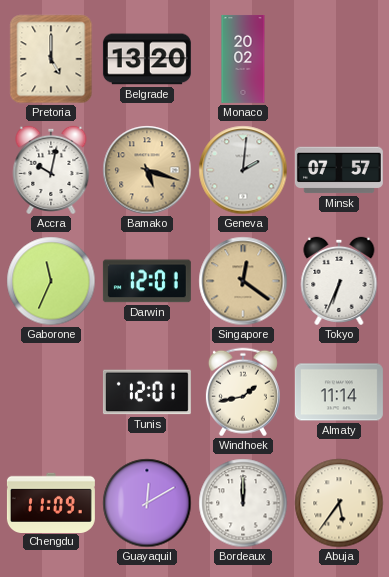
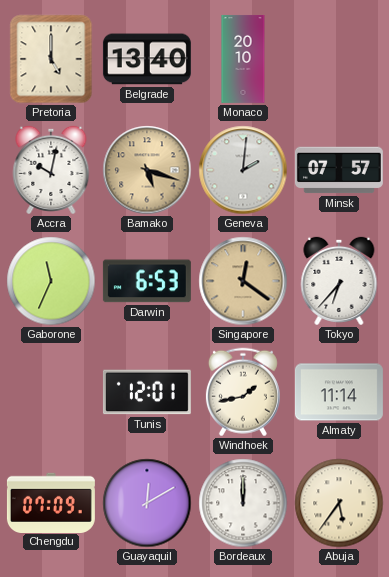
Belgrade: 13:20 -> 13:40
Monaco: 20:02 -> 20:10
Darwin: 12:01 -> 6:53
Tokyo: 6:34 -> 6:37
Chengdu: 11:09 -> 07:09
